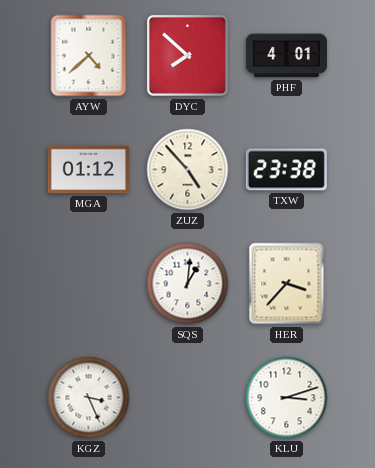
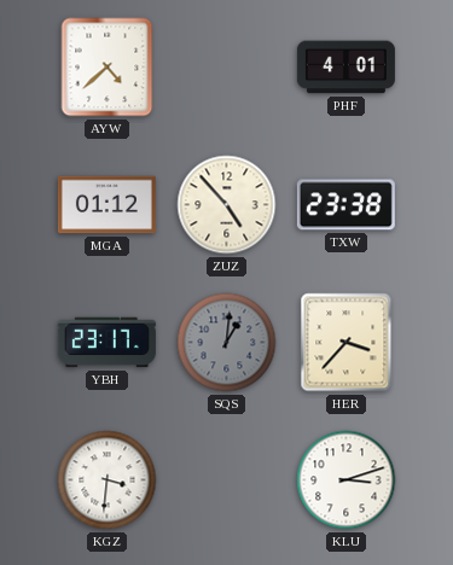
DYC: 7:52 -> none
YBH: none -> 23:17
SQS dial: white -> grey
KGZ: 3:26 -> 3:31
